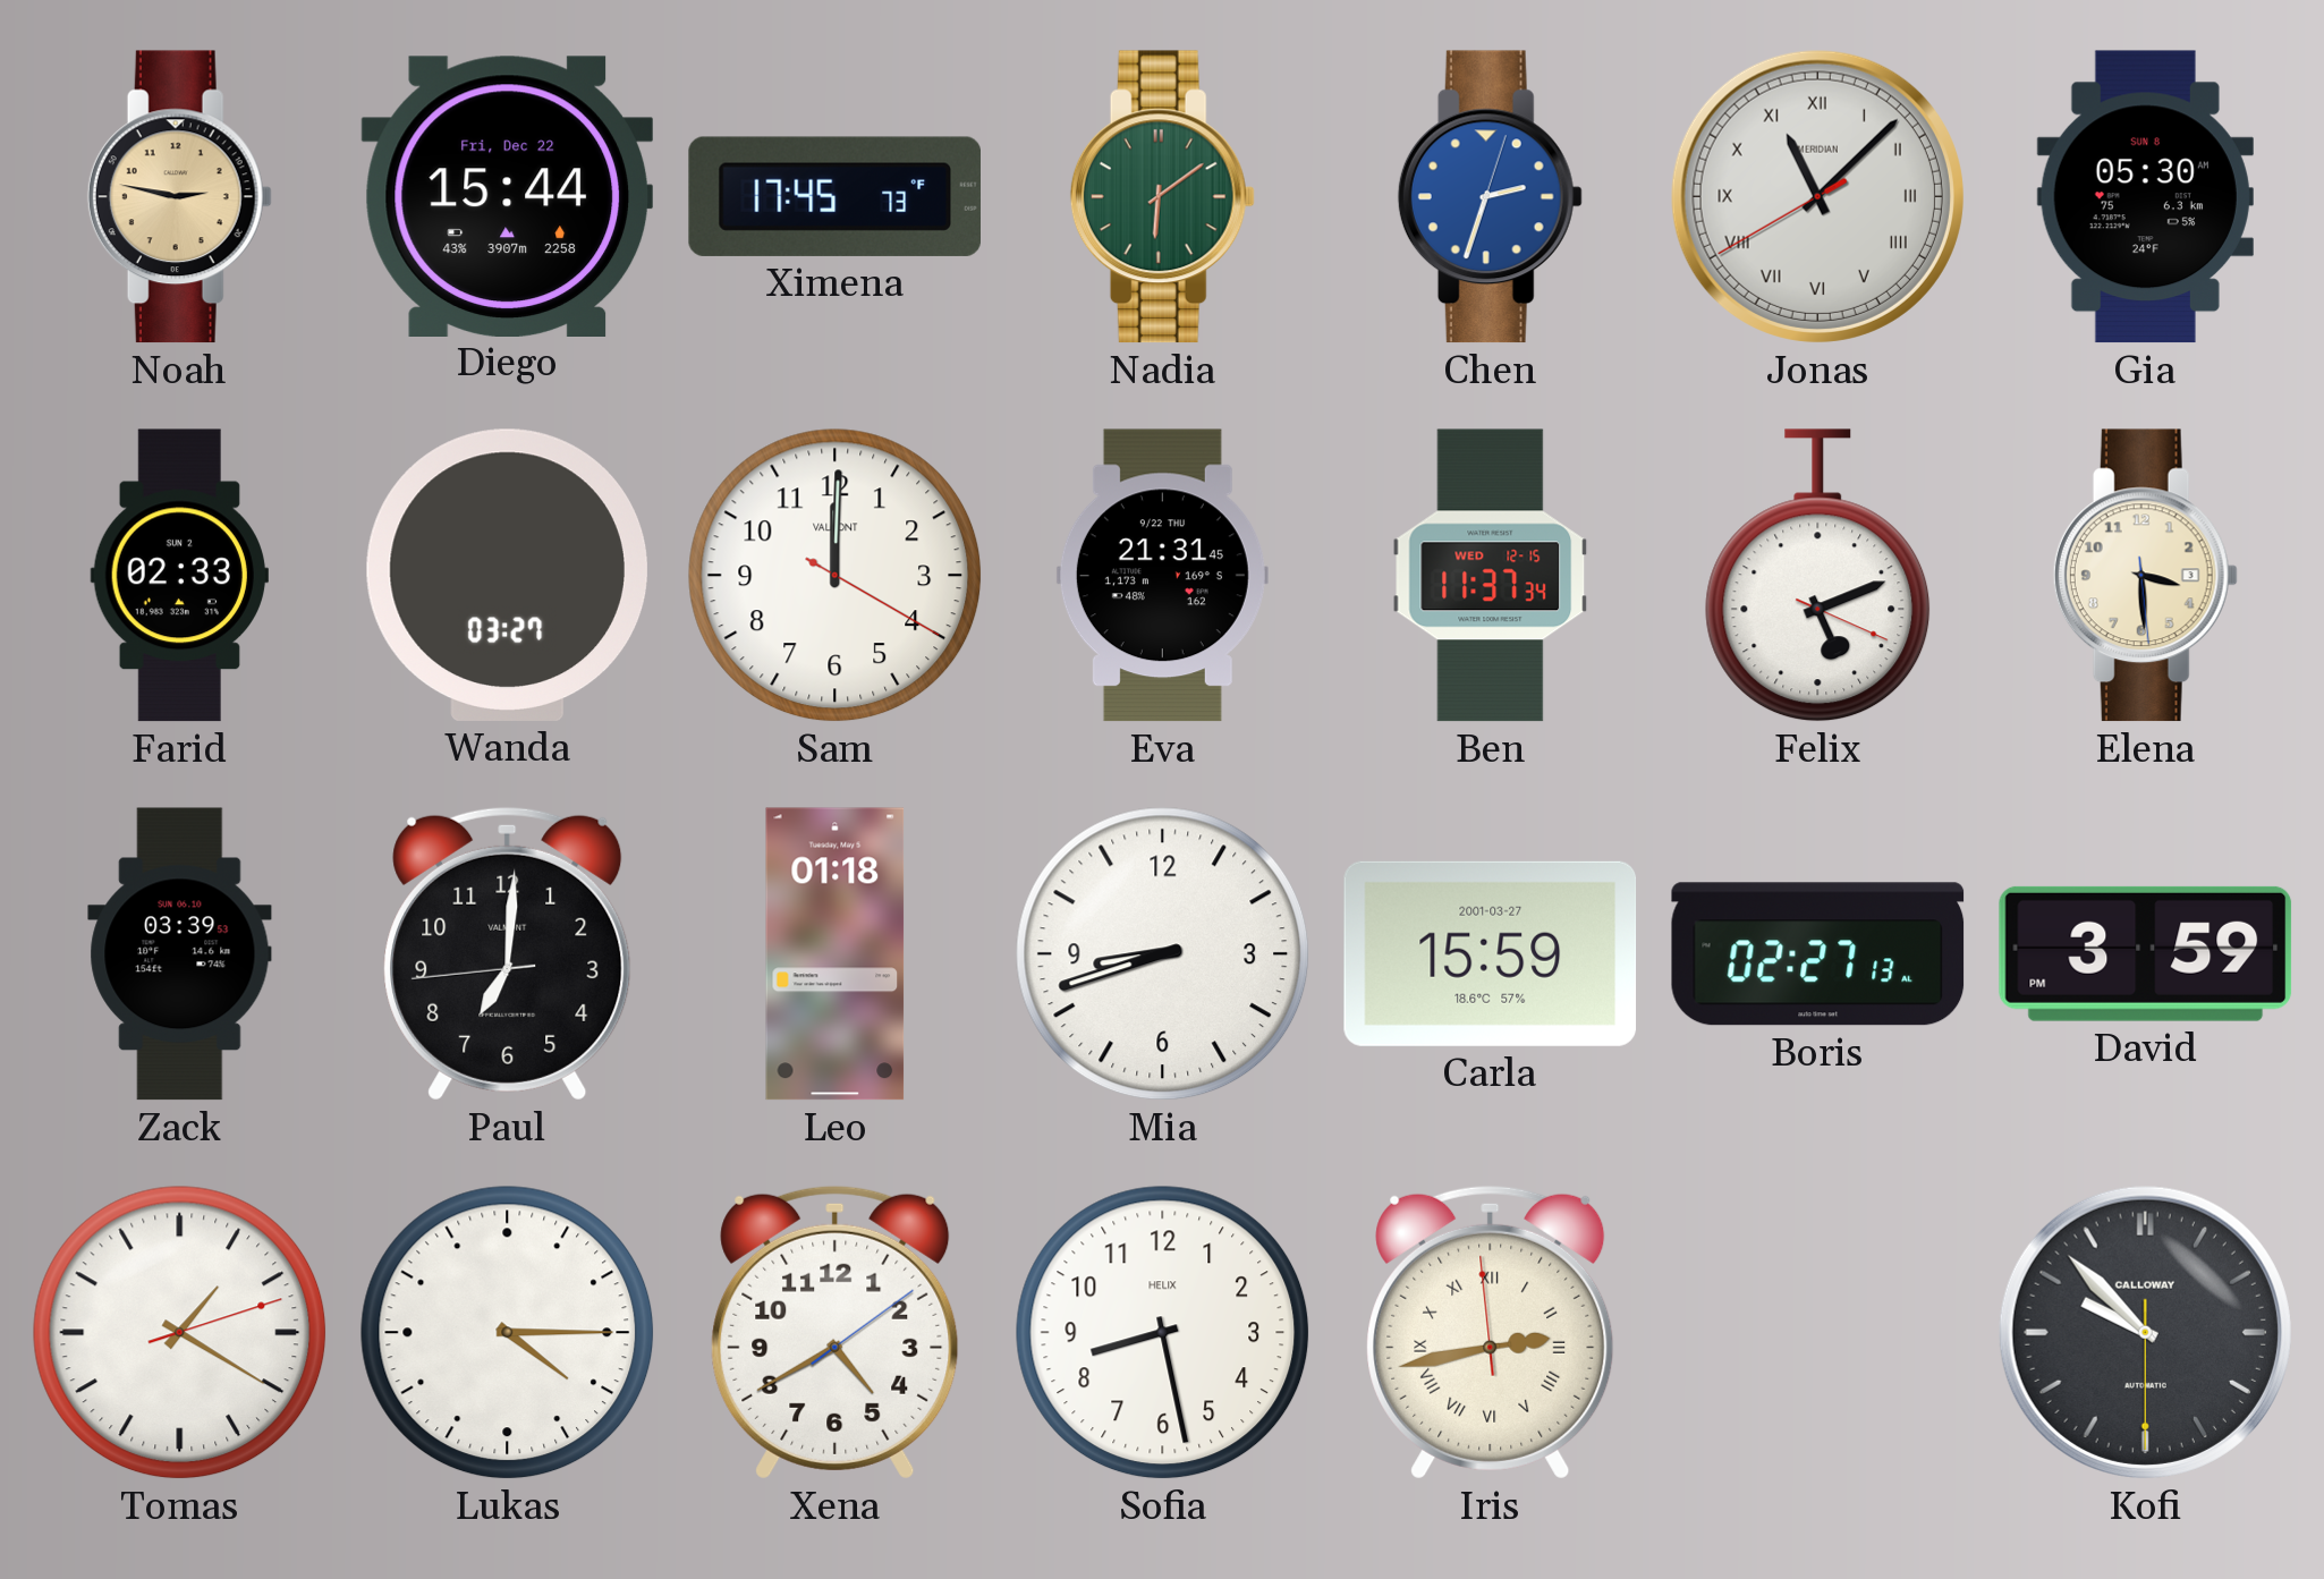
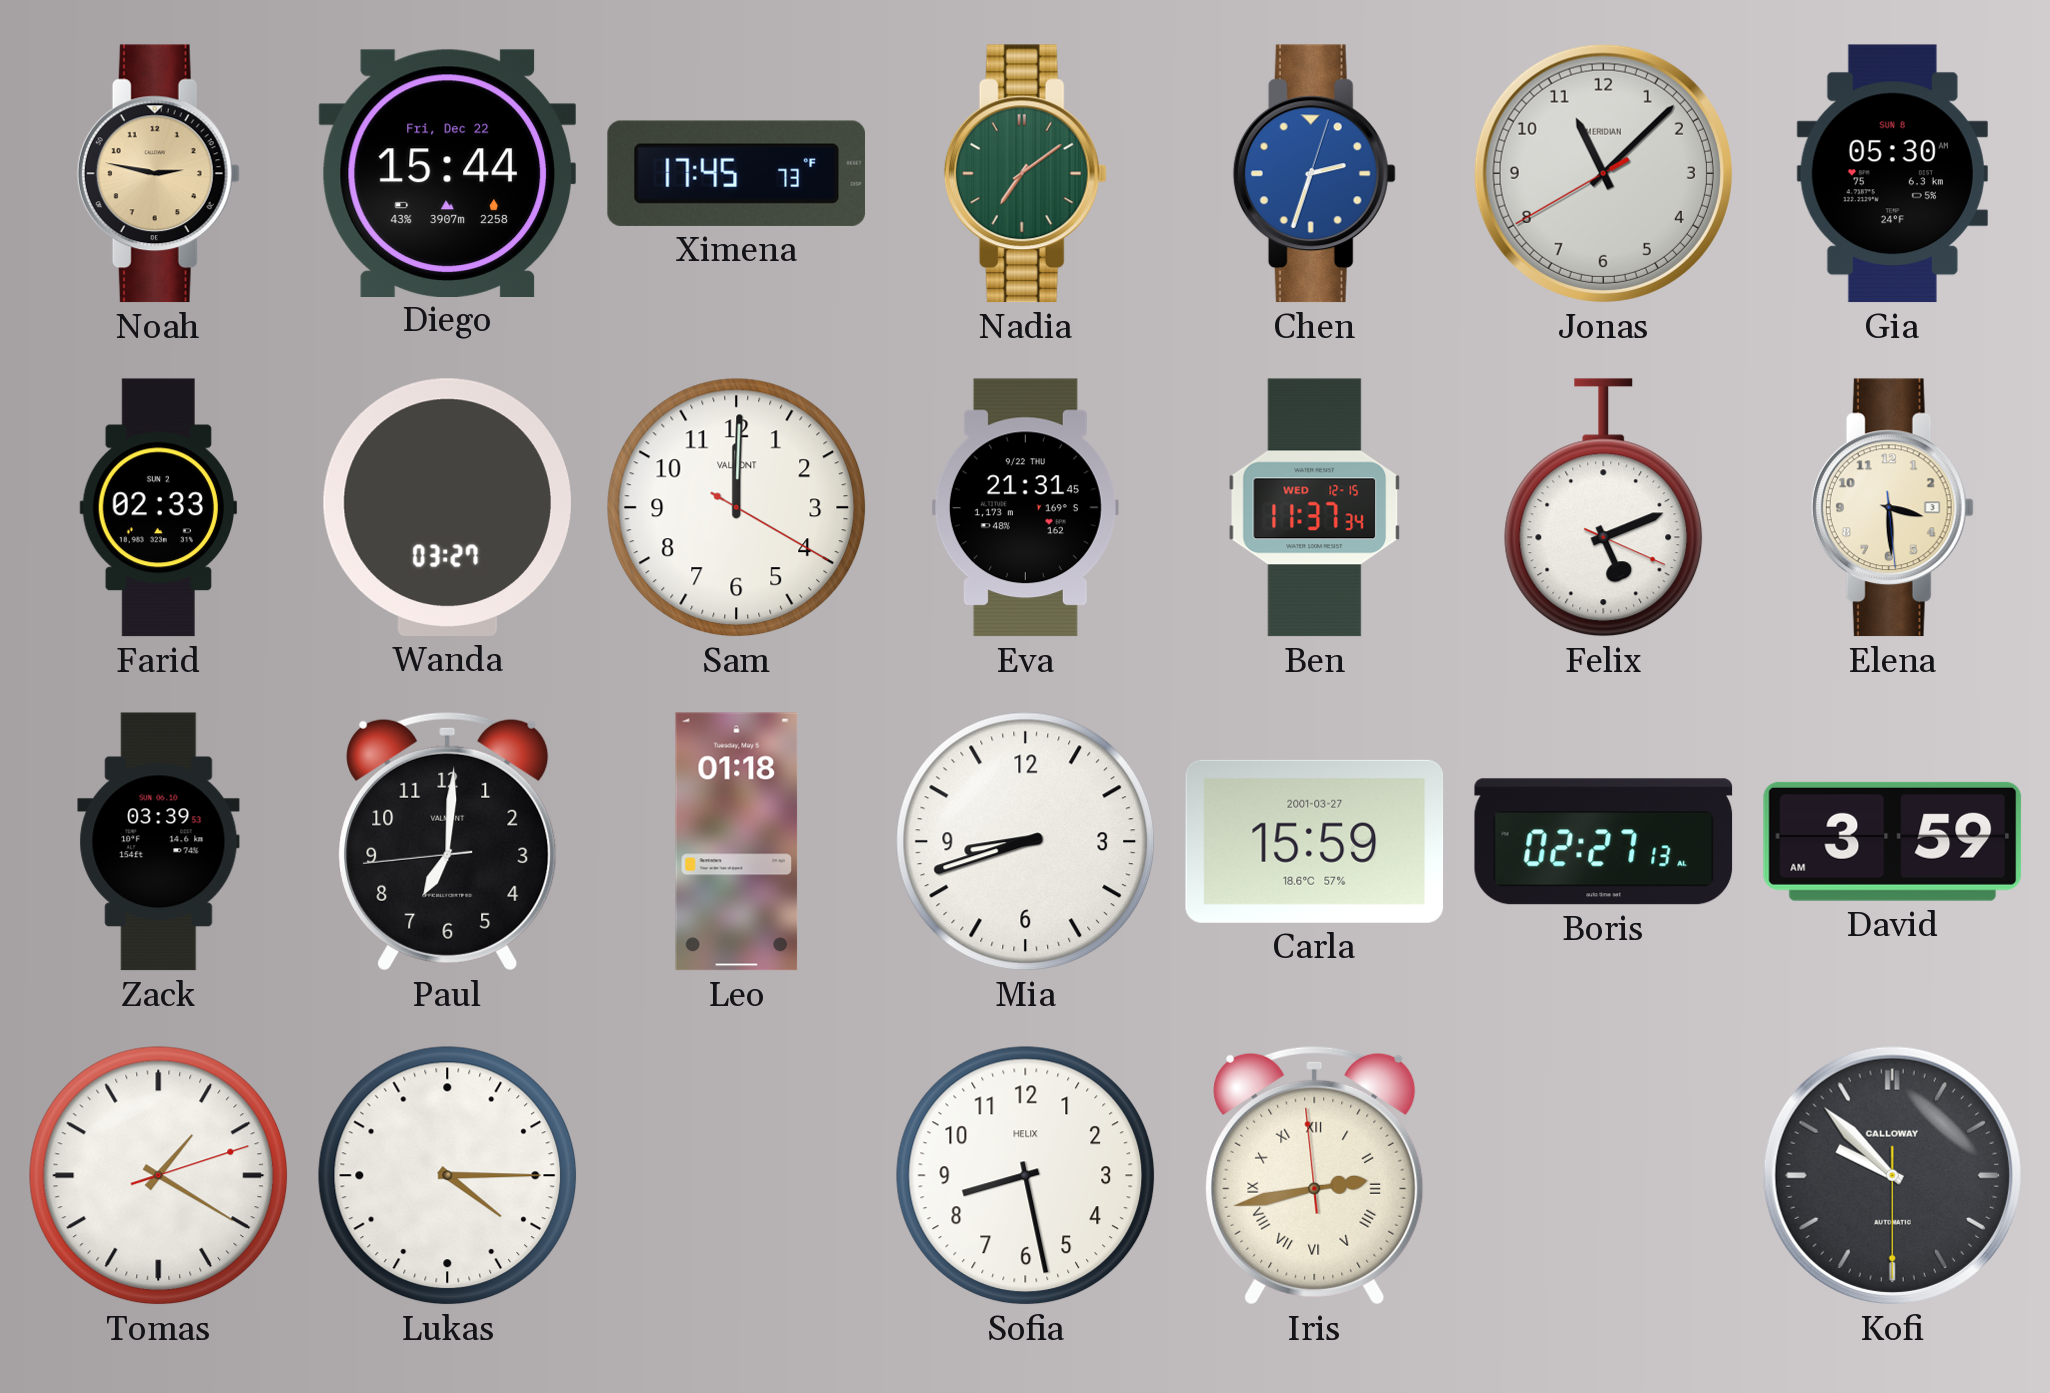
Nadia: 6:09 -> 7:09
Jonas numerals: Roman -> Arabic
David: 3:59 PM -> 3:59 AM
Xena: 4:40 -> none
